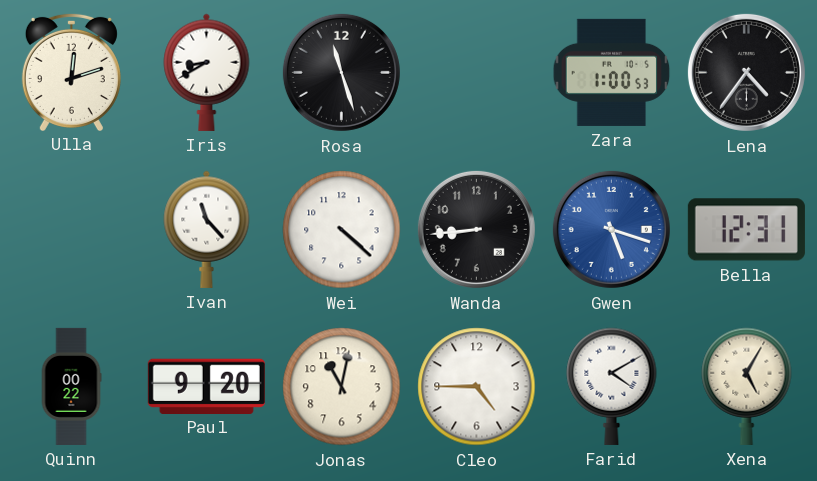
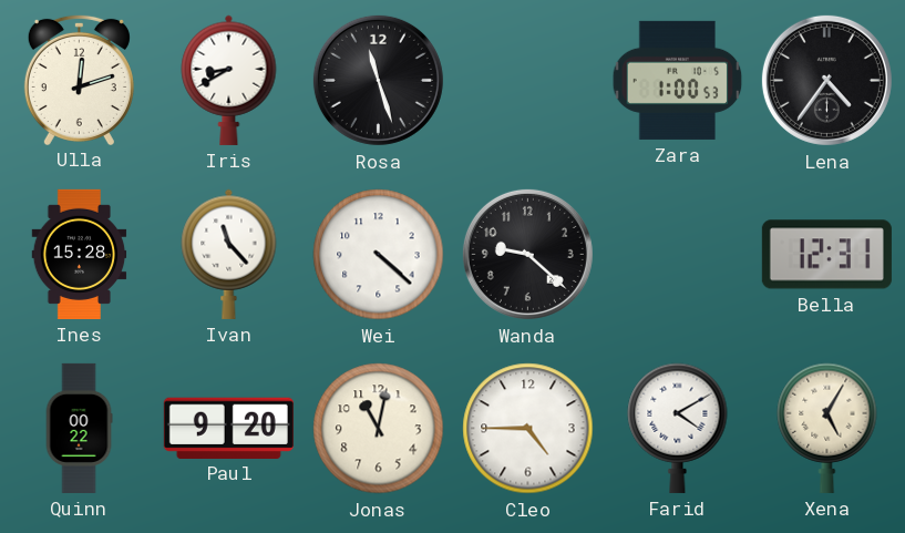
Ines: none -> 15:28
Wanda: 8:44 -> 9:22
Gwen: 5:18 -> none
